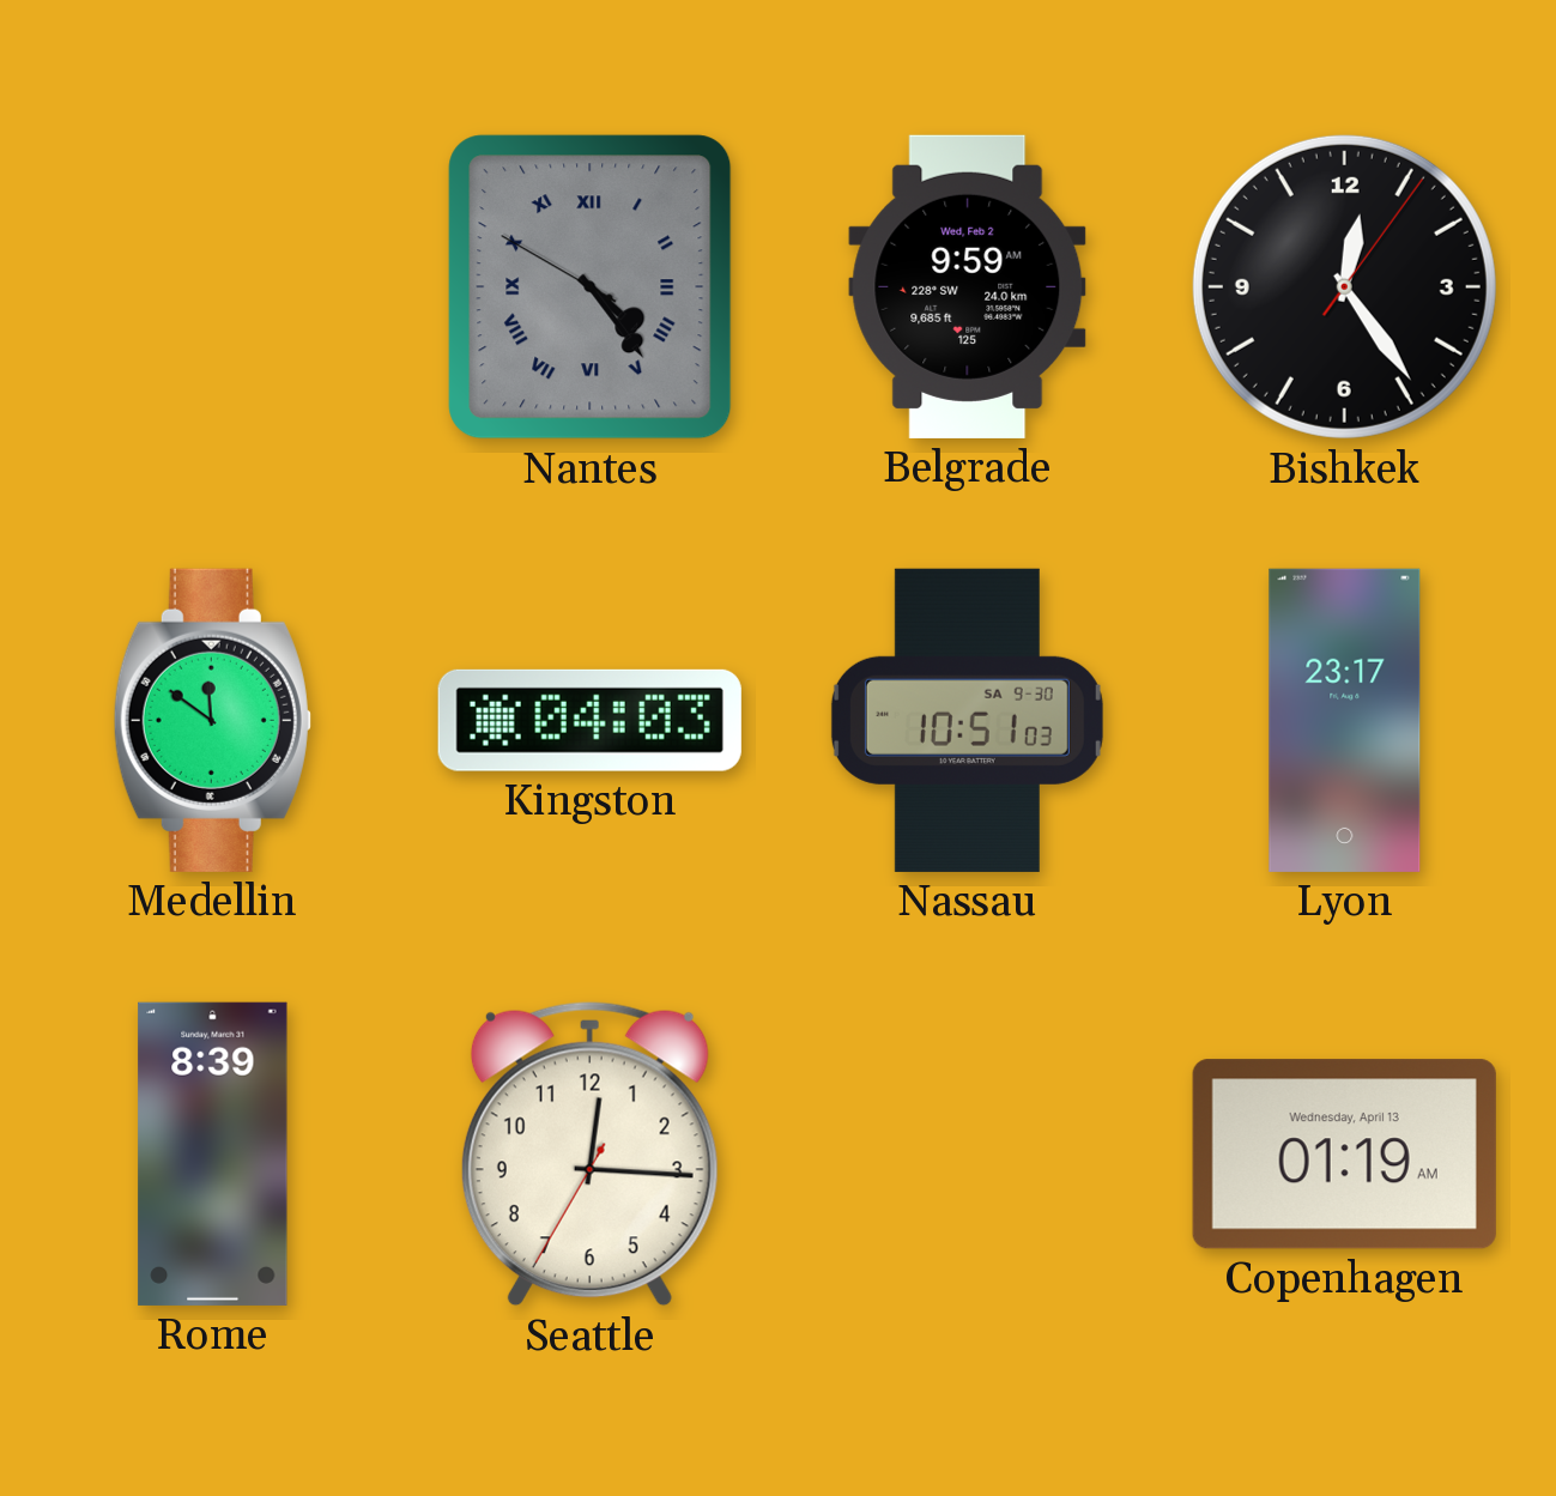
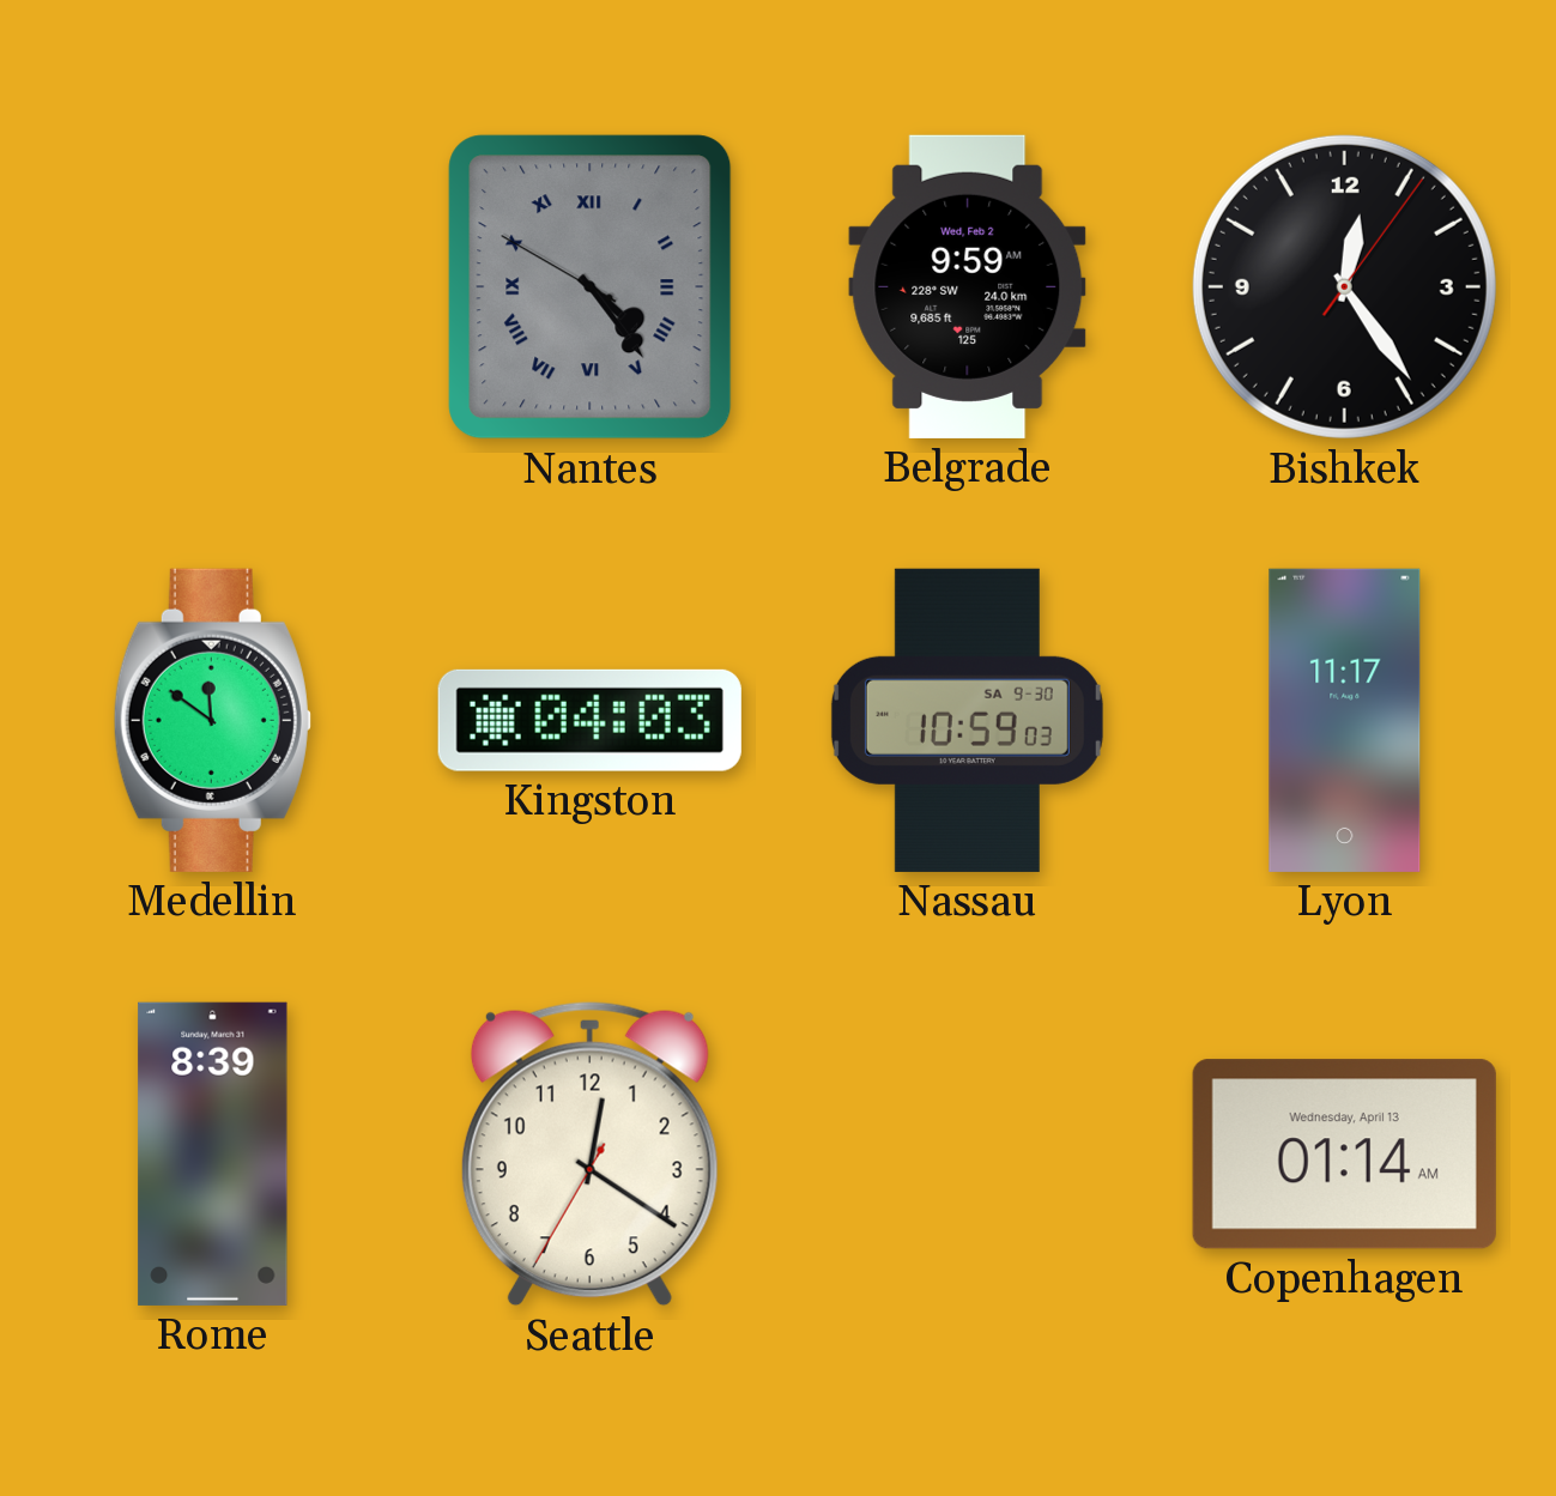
Nassau: 10:51 -> 10:59
Lyon: 23:17 -> 11:17
Seattle: 12:15 -> 12:20
Copenhagen: 01:19 -> 01:14
